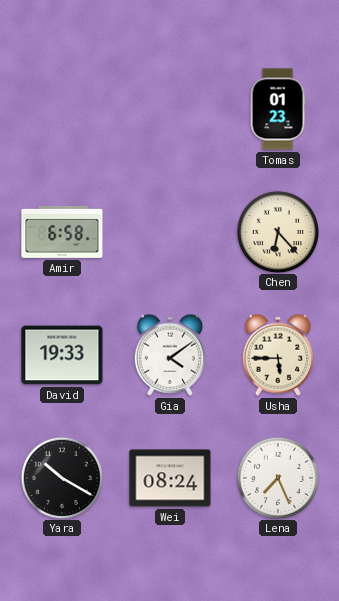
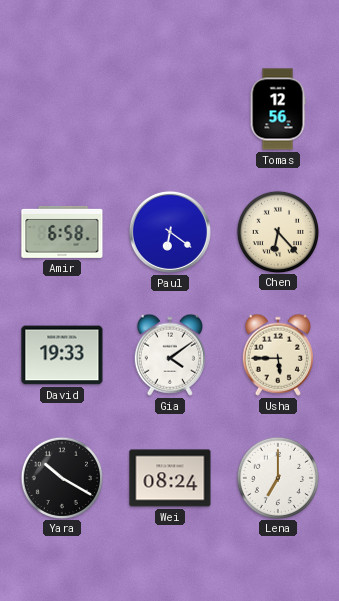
Tomas: 01:23 -> 12:56
Paul: none -> 6:21
Lena: 7:26 -> 7:00
